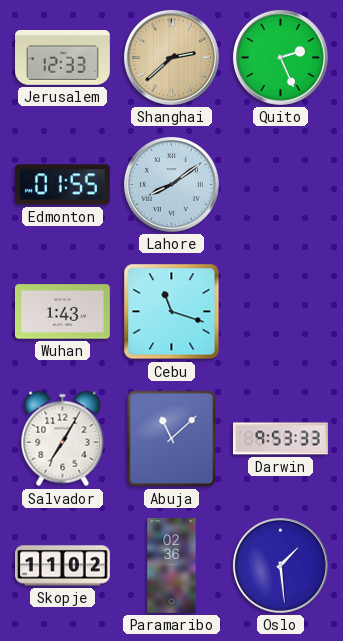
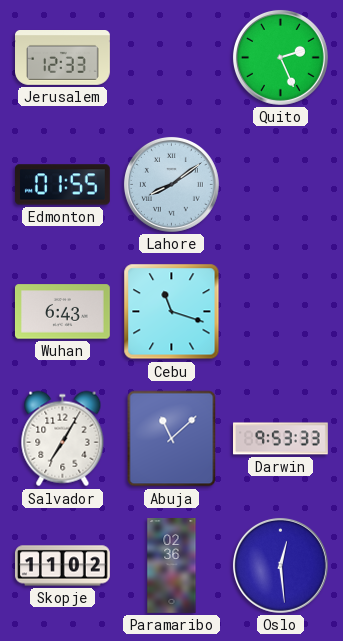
Shanghai: 2:38 -> none
Wuhan: 1:43 -> 6:43
Oslo: 1:29 -> 12:29
